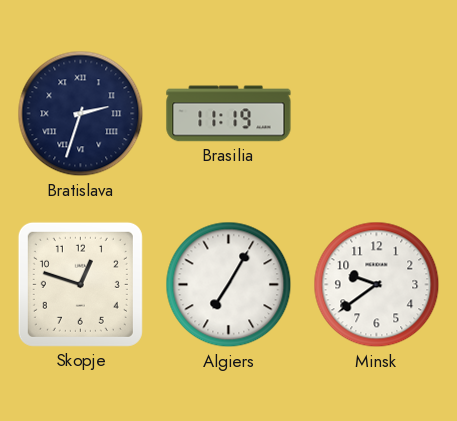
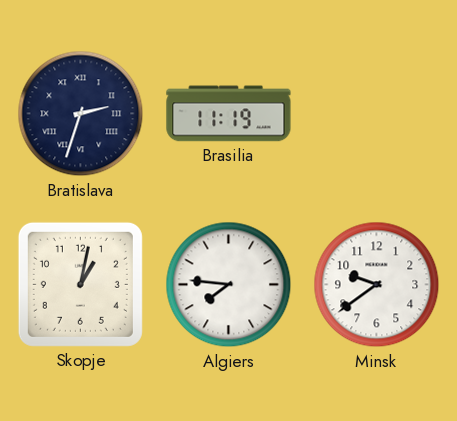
Skopje: 12:48 -> 1:02
Algiers: 7:05 -> 7:46
